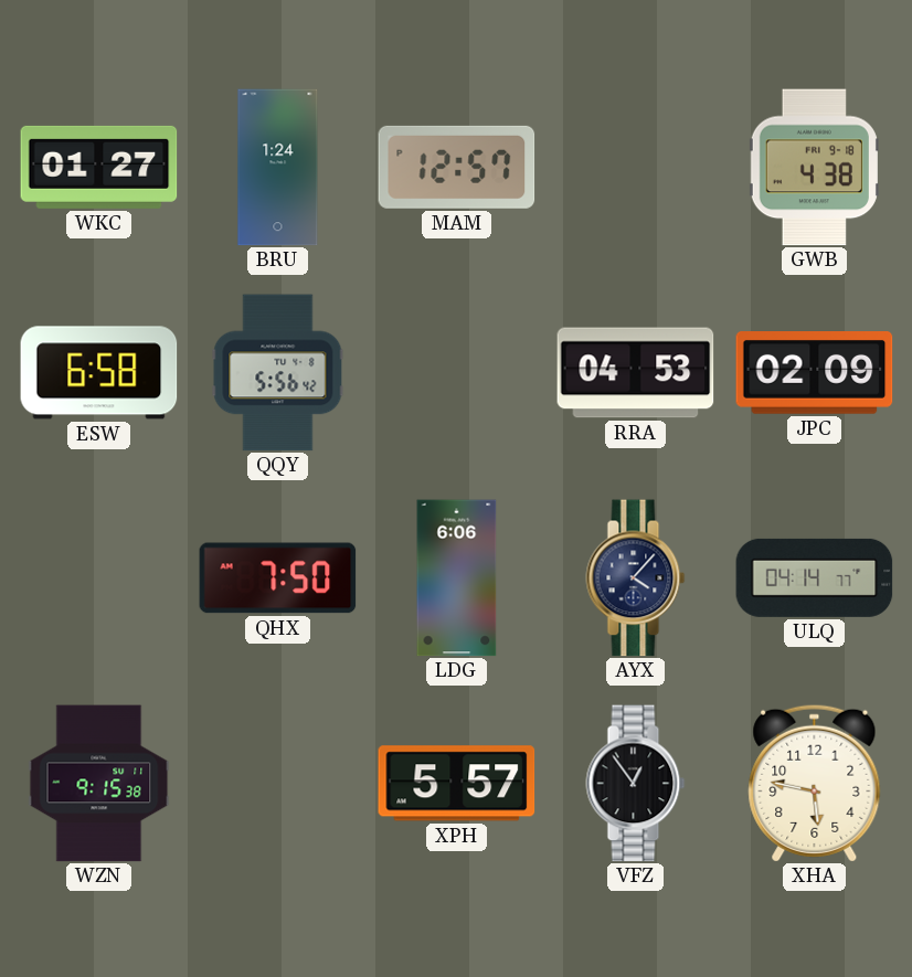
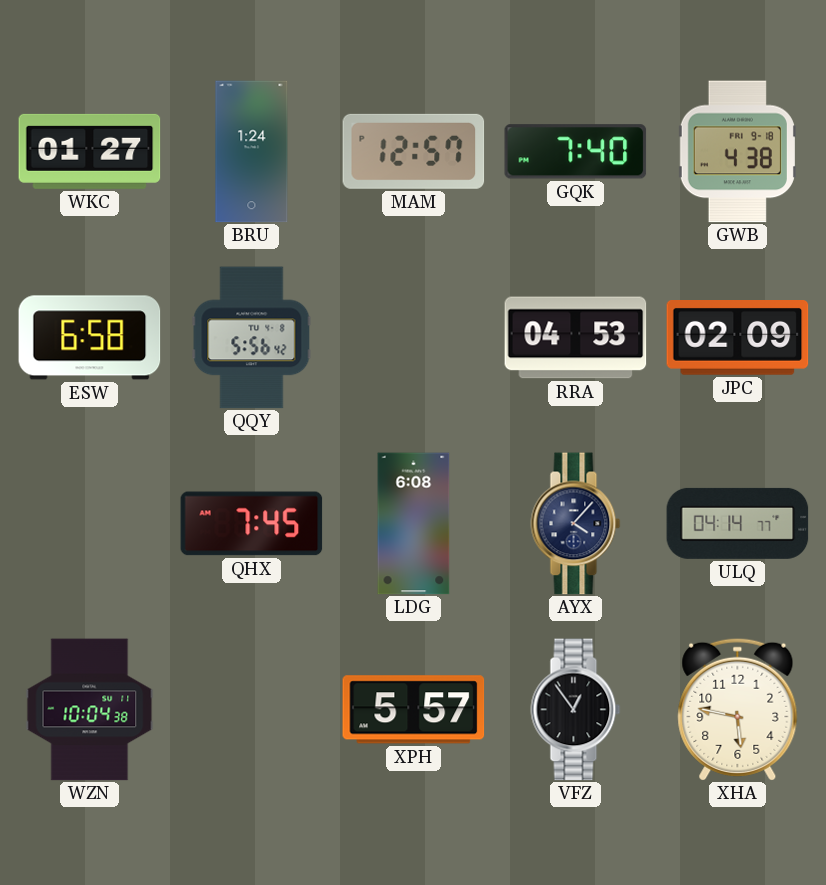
GQK: none -> 7:40
QHX: 7:50 -> 7:45
LDG: 6:06 -> 6:08
WZN: 9:15 -> 10:04
